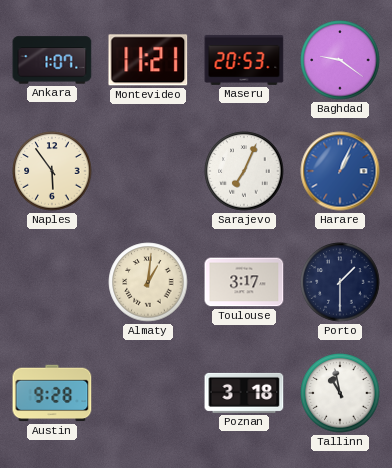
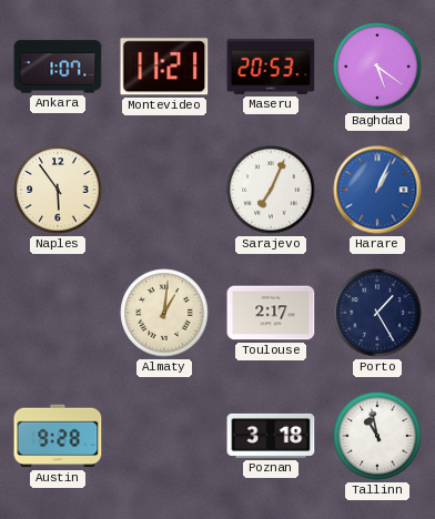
Baghdad: 9:21 -> 5:21
Toulouse: 3:17 -> 2:17
Porto: 1:30 -> 1:25
